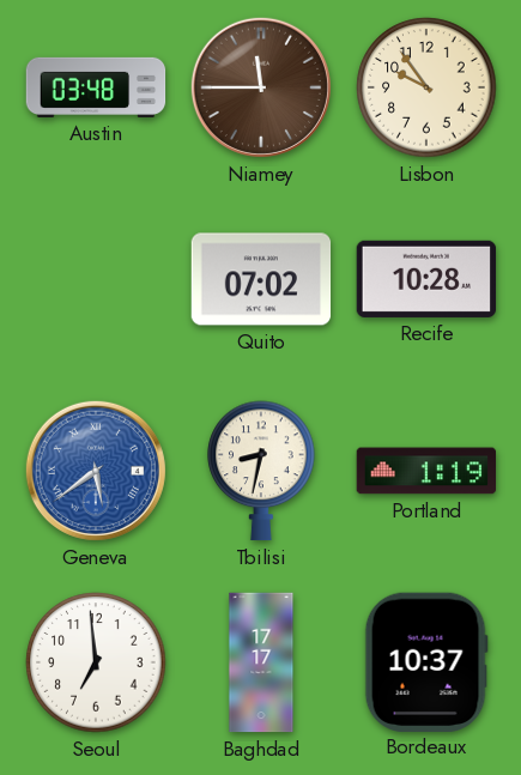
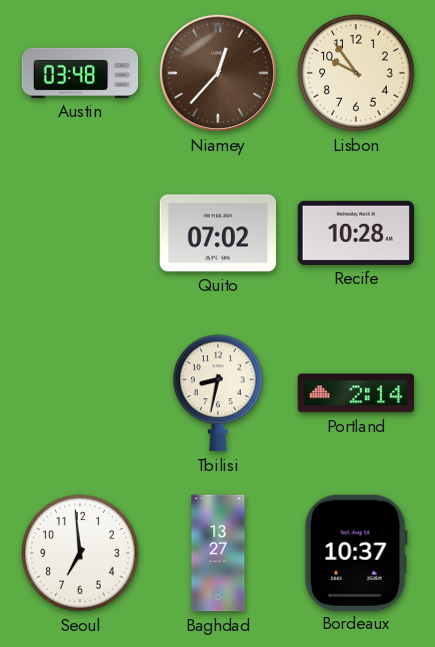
Niamey: 11:45 -> 12:37
Geneva: 5:39 -> none
Portland: 1:19 -> 2:14
Baghdad: 17:17 -> 13:27
